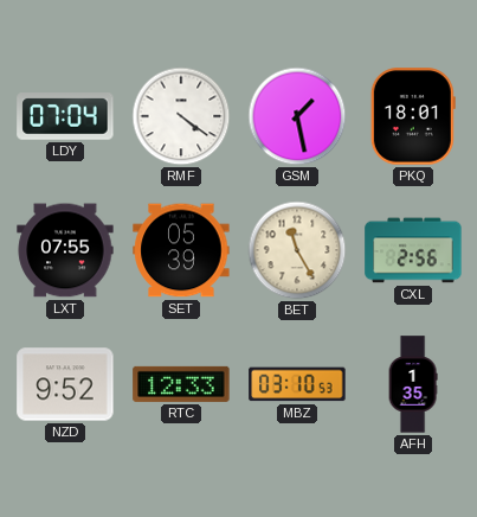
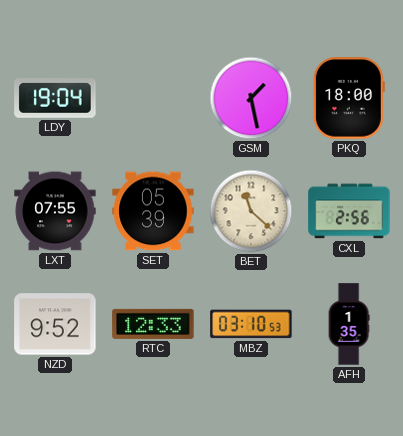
LDY: 07:04 -> 19:04
RMF: 4:21 -> none
PKQ: 18:01 -> 18:00
BET: 11:25 -> 11:22
